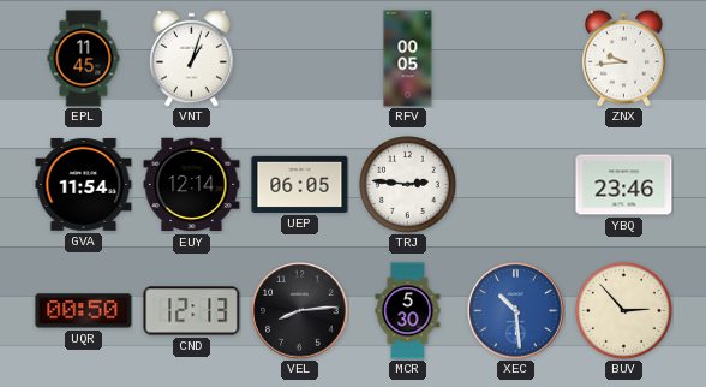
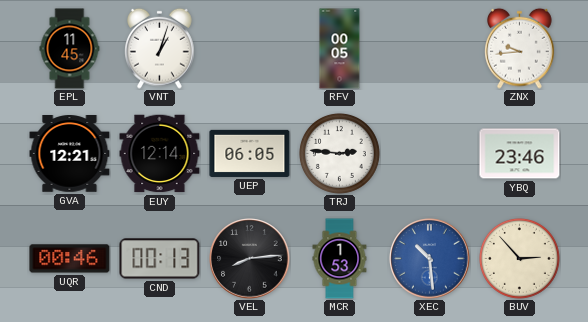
GVA: 11:54 -> 12:21
UQR: 00:50 -> 00:46
CND: 12:13 -> 00:13
MCR: 5:30 -> 1:53
